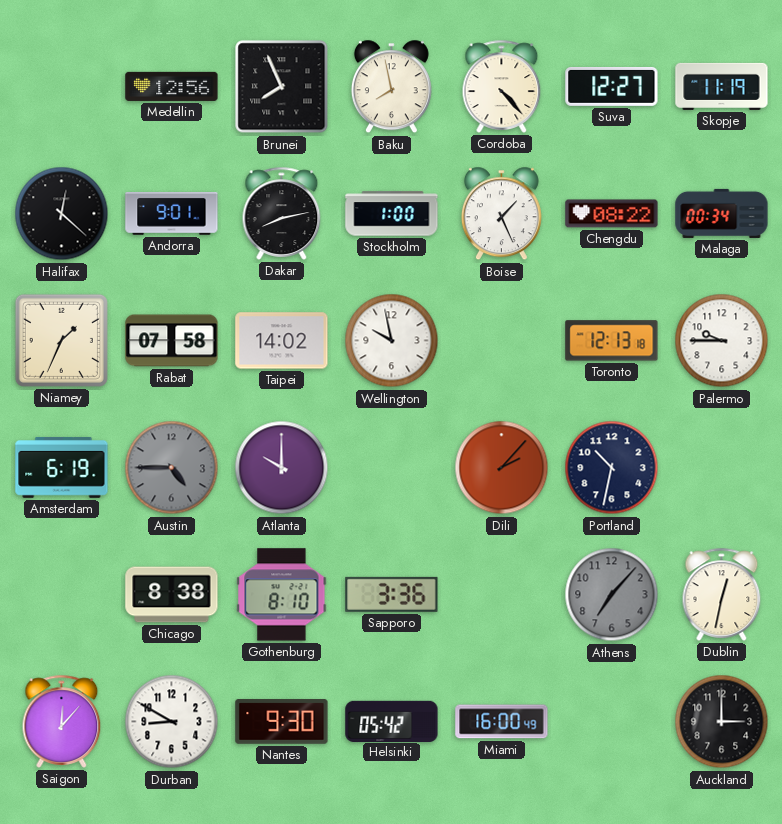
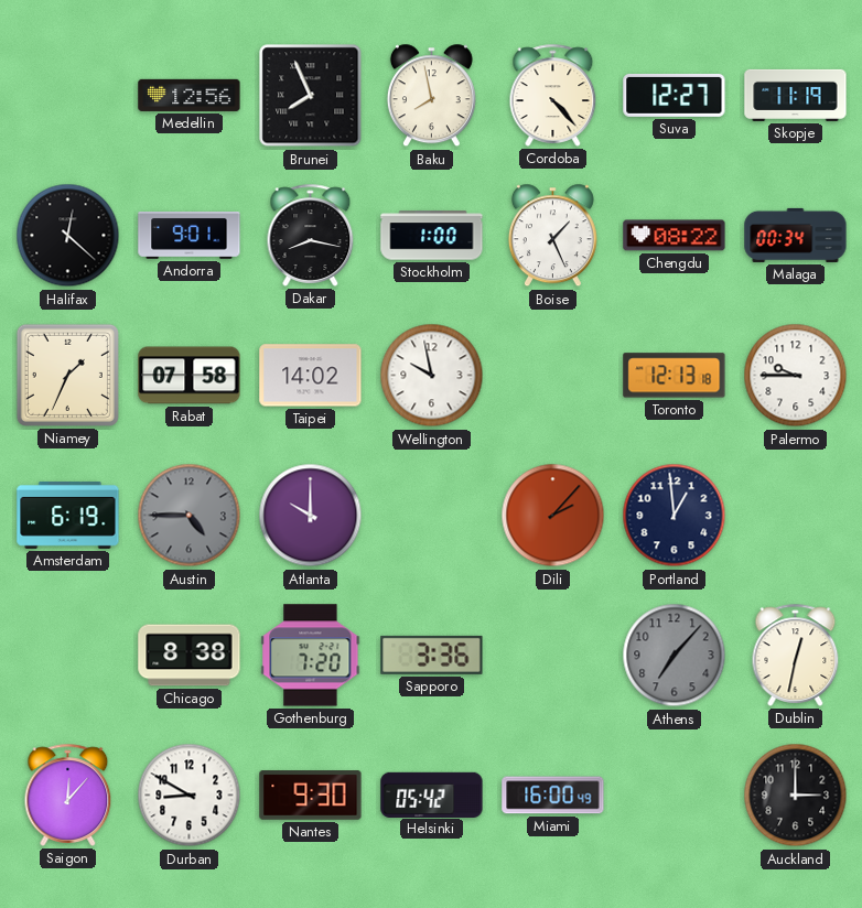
Dakar: 8:13 -> 8:17
Portland: 10:32 -> 12:59
Gothenburg: 8:10 -> 7:20
